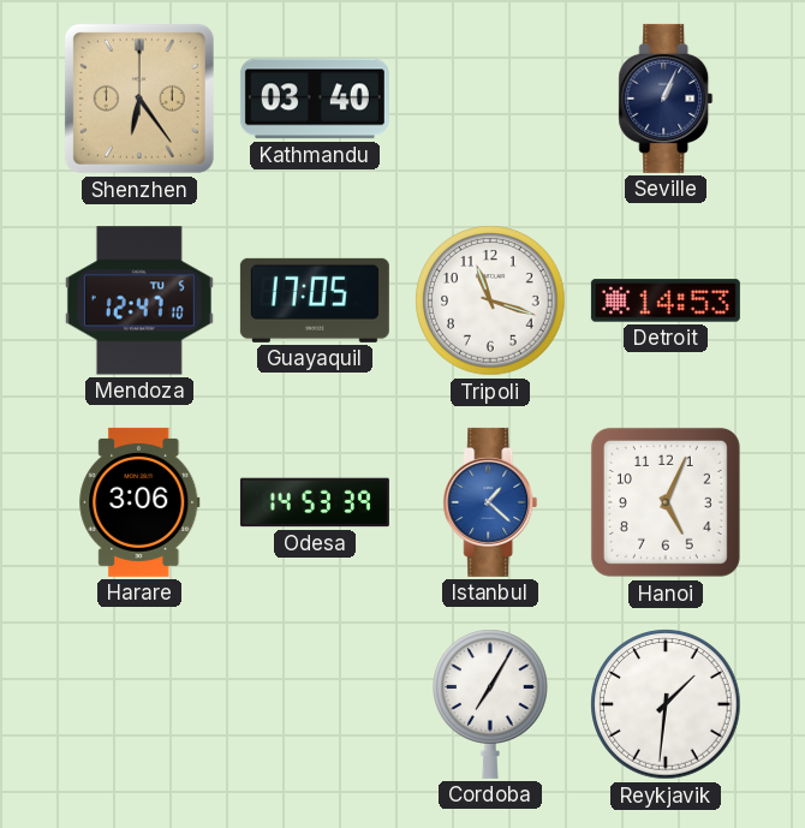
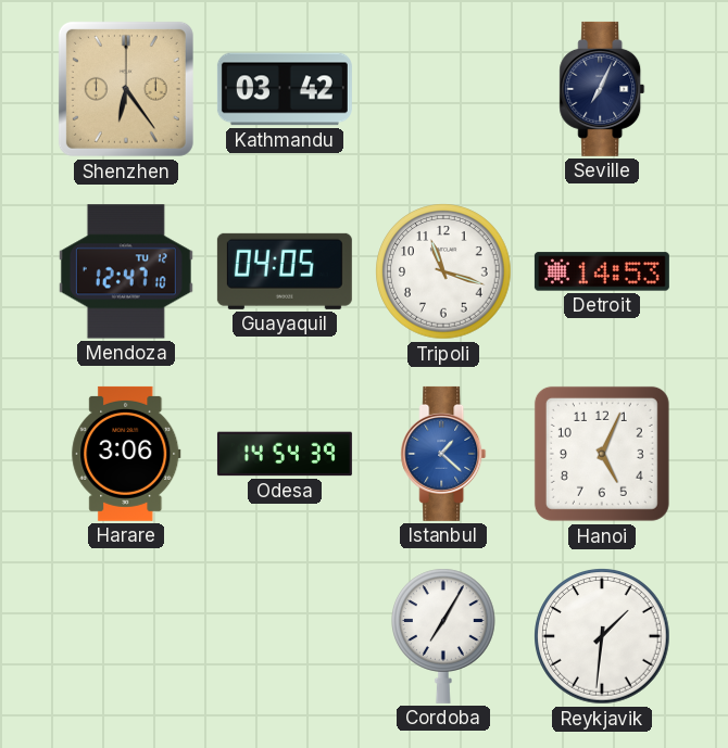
Kathmandu: 03:40 -> 03:42
Seville: 1:04 -> 7:04
Mendoza date: TU 5 -> TU 12
Guayaquil: 17:05 -> 04:05
Odesa: 14:53 -> 14:54
